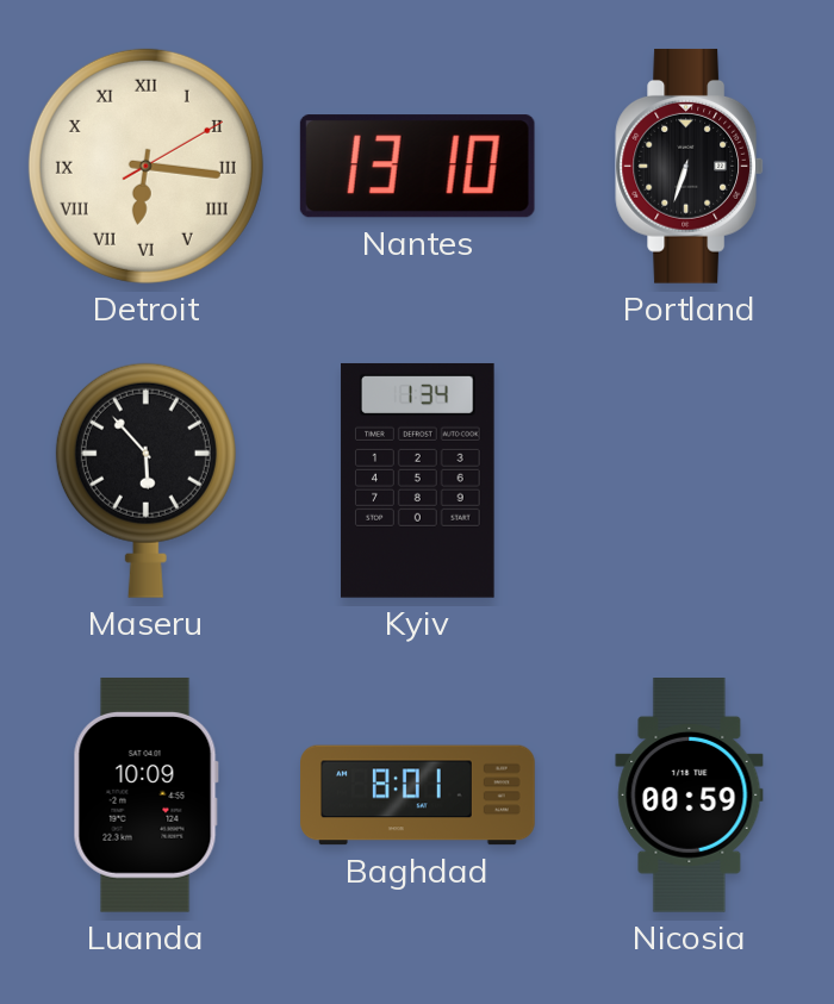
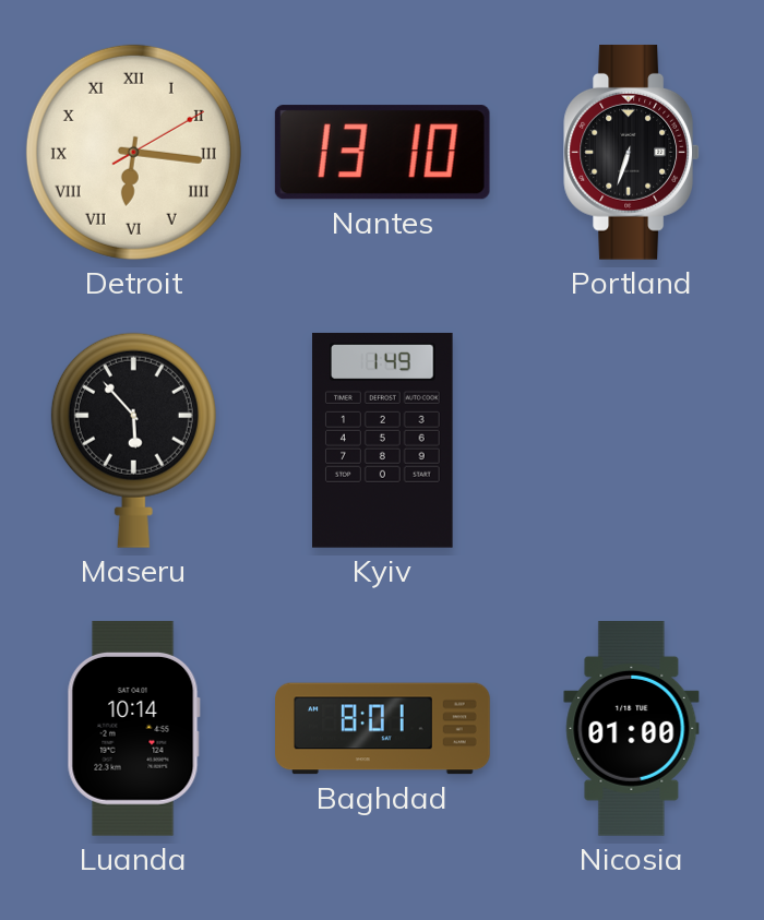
Kyiv: 1:34 -> 1:49
Luanda: 10:09 -> 10:14
Nicosia: 00:59 -> 01:00
